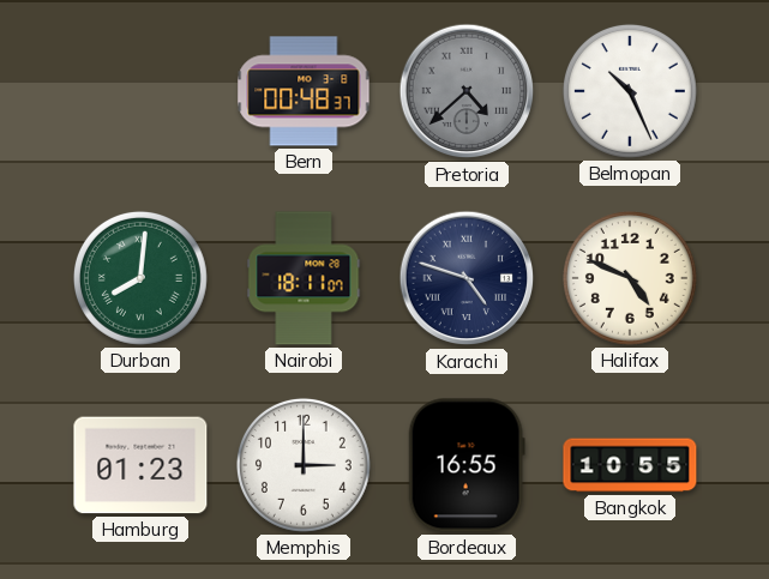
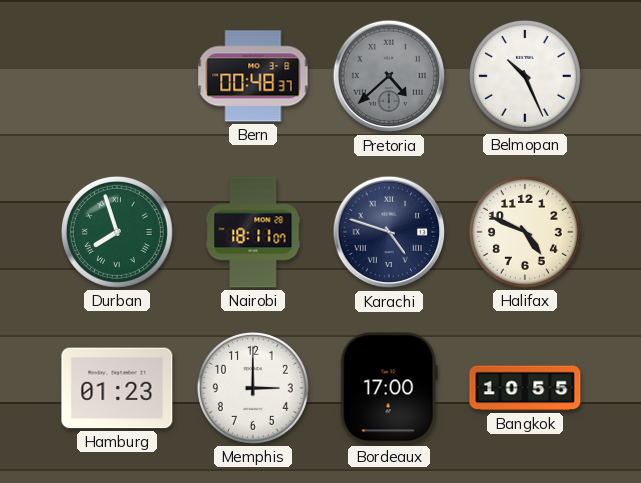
Durban: 8:01 -> 7:57
Bordeaux: 16:55 -> 17:00
